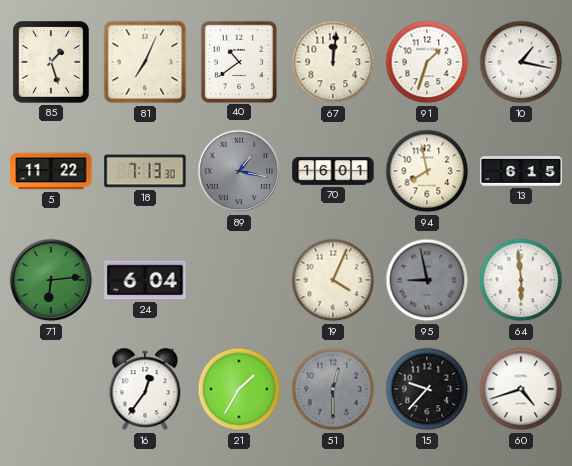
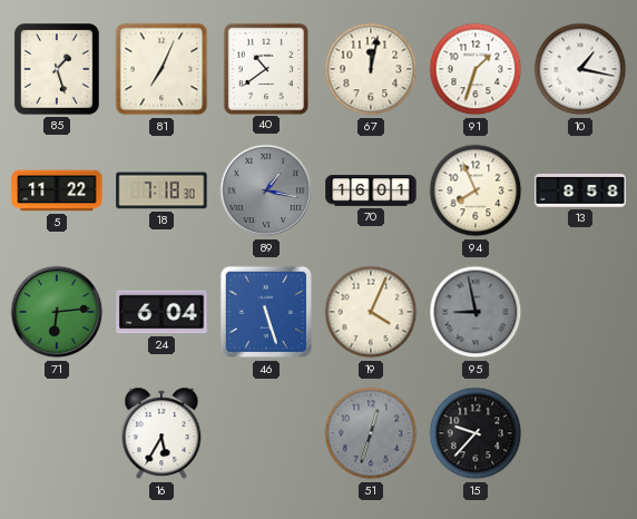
67: 12:01 -> 12:02
18: 7:13 -> 7:18
94: 7:58 -> 7:56
13: 6:15 -> 8:58
46: none -> 5:27
64: 5:59 -> none
16: 12:36 -> 5:35
21: 1:35 -> none
51: 12:30 -> 12:33
60: 4:42 -> none
